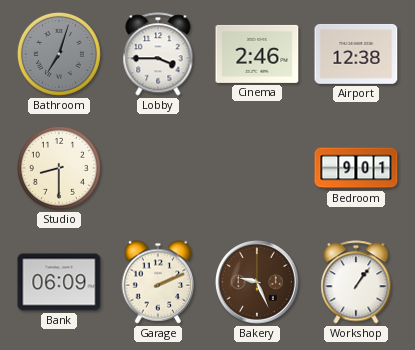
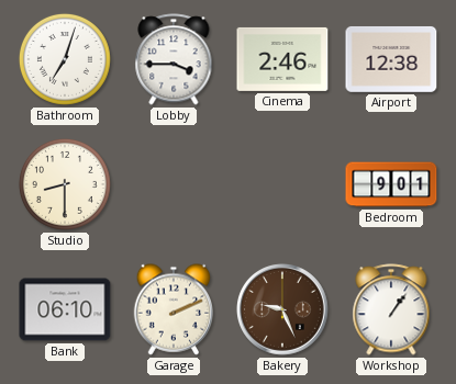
Bathroom dial: grey -> white
Bank: 06:09 -> 06:10
